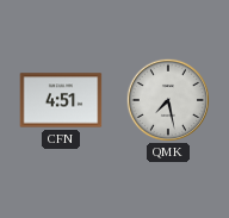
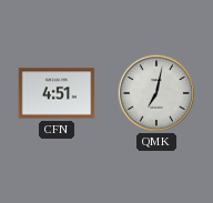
QMK: 7:28 -> 7:02
